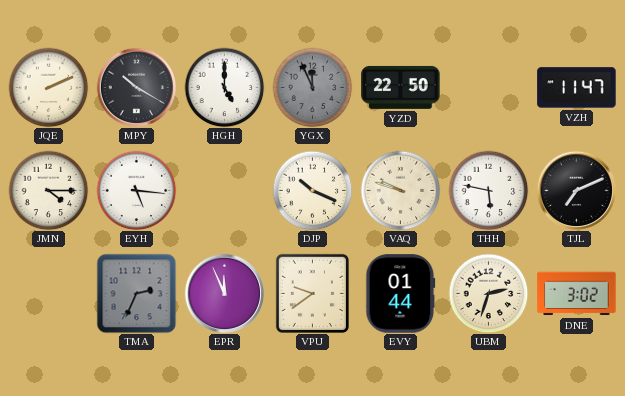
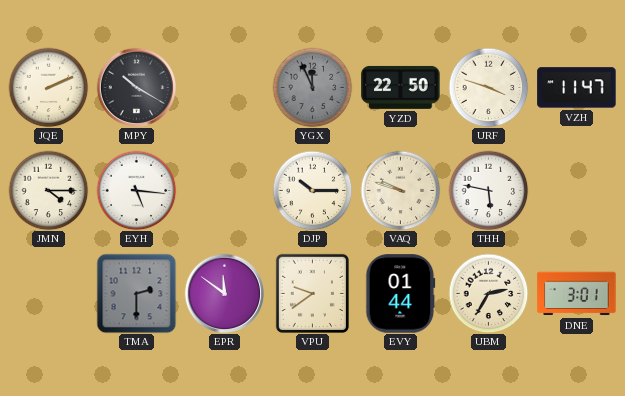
HGH: 5:00 -> none
URF: none -> 3:48
DJP: 10:19 -> 10:15
TJL: 7:11 -> none
TMA: 2:34 -> 2:30
EPR: 11:56 -> 11:51
UBM: 2:33 -> 2:35
DNE: 3:02 -> 3:01
